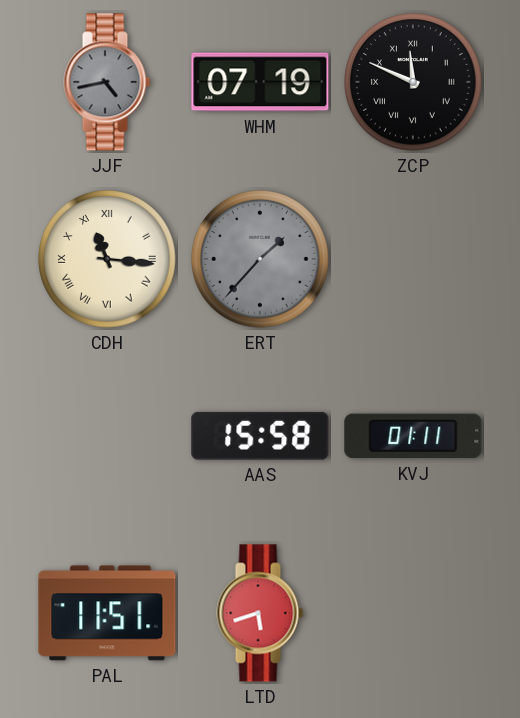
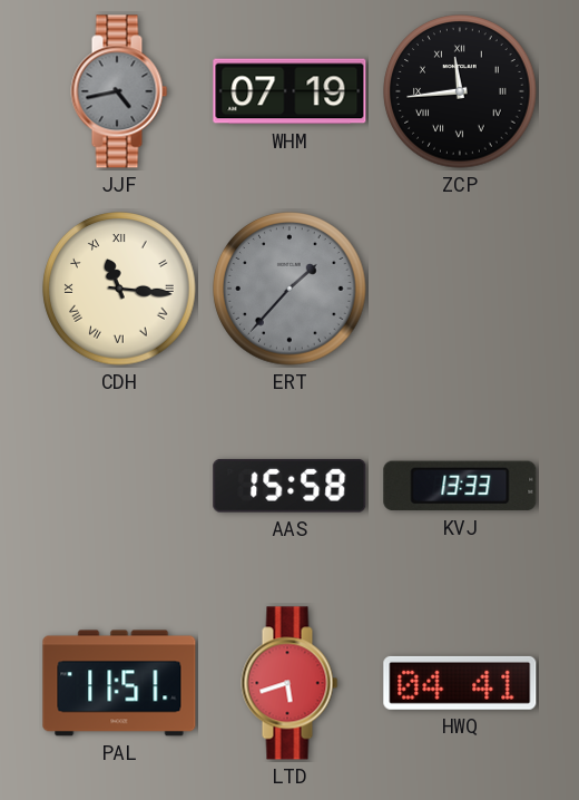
ZCP: 11:49 -> 11:44
KVJ: 01:11 -> 13:33
HWQ: none -> 04:41
